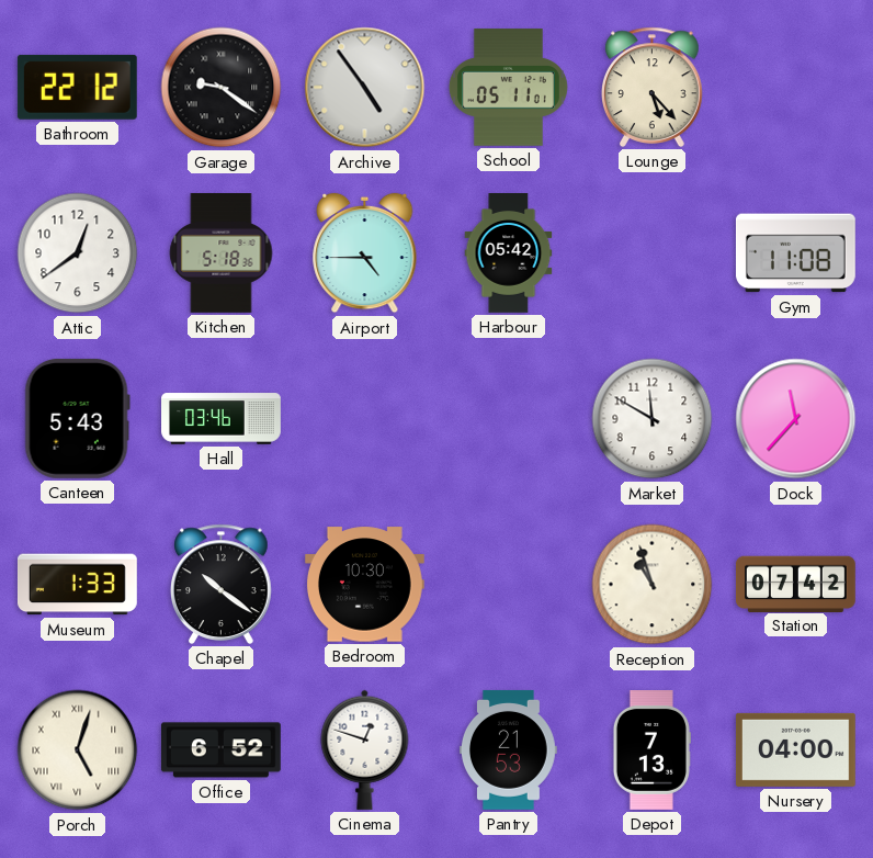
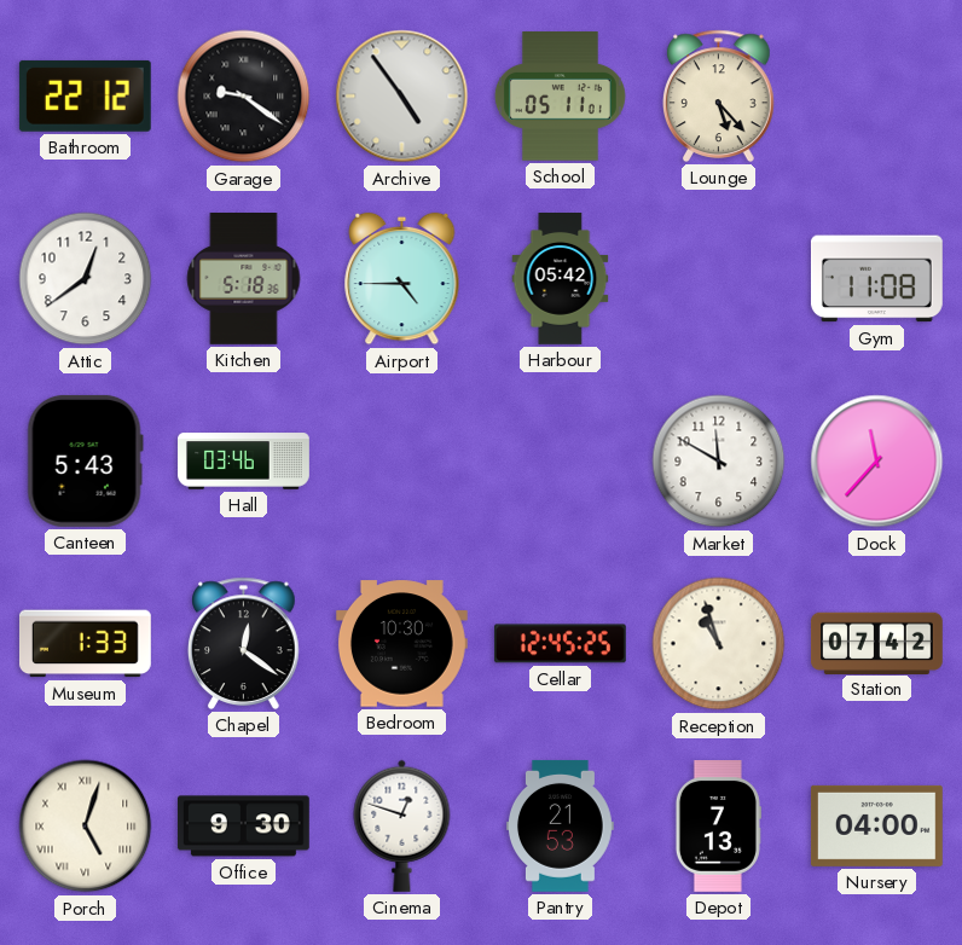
Chapel: 10:21 -> 12:21
Cellar: none -> 12:45
Office: 6:52 -> 9:30
